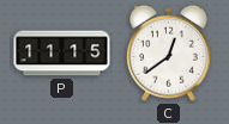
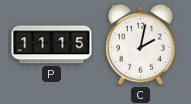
C: 12:39 -> 2:02
